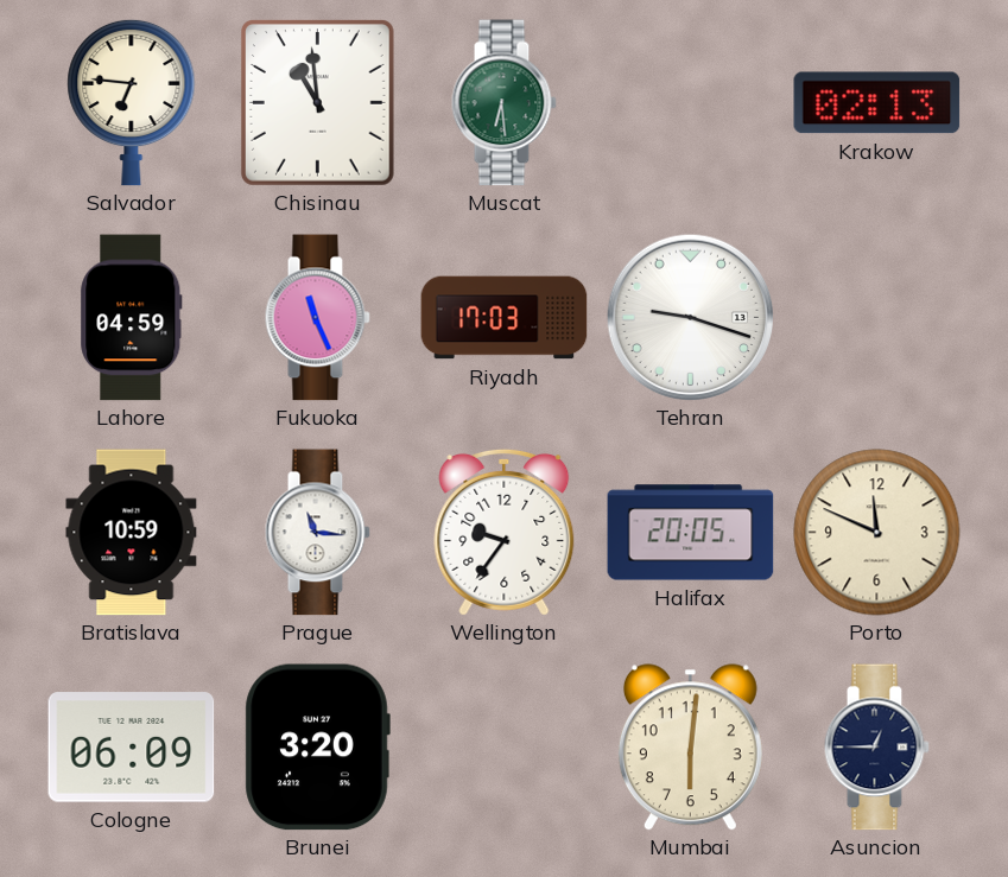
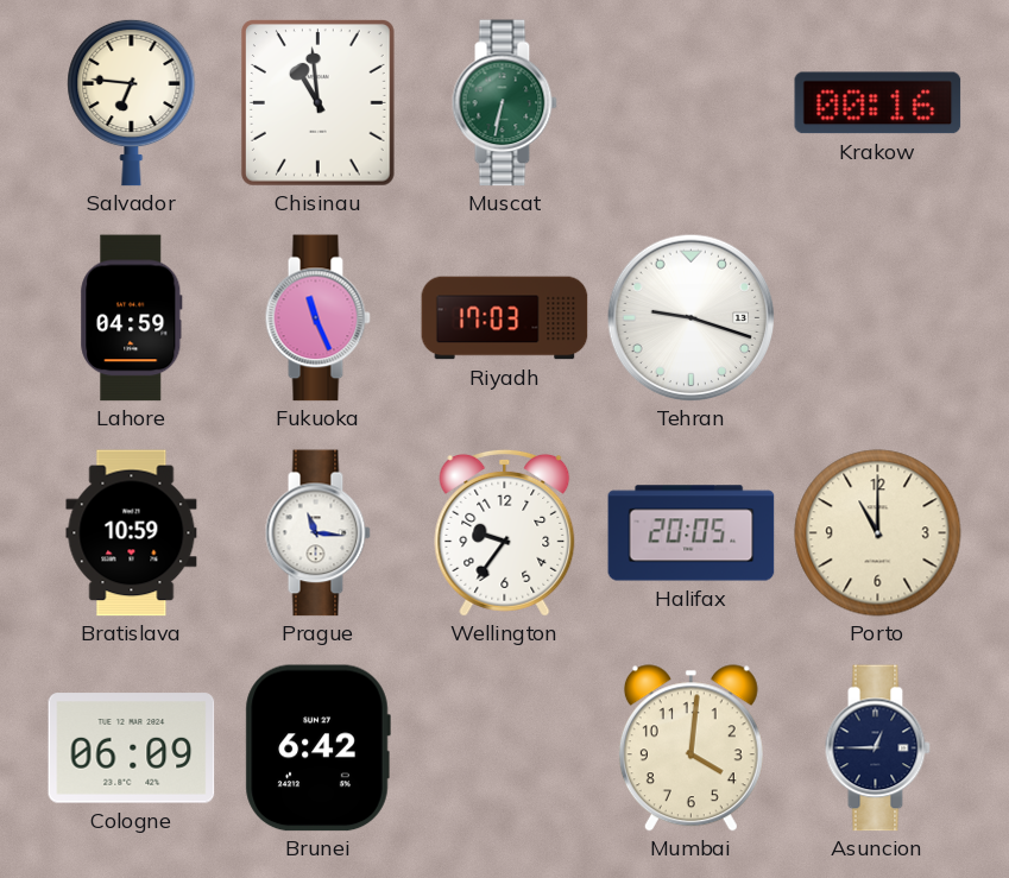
Muscat: 6:29 -> 6:32
Krakow: 02:13 -> 00:16
Porto: 11:49 -> 11:00
Brunei: 3:20 -> 6:42
Mumbai: 6:01 -> 4:01
